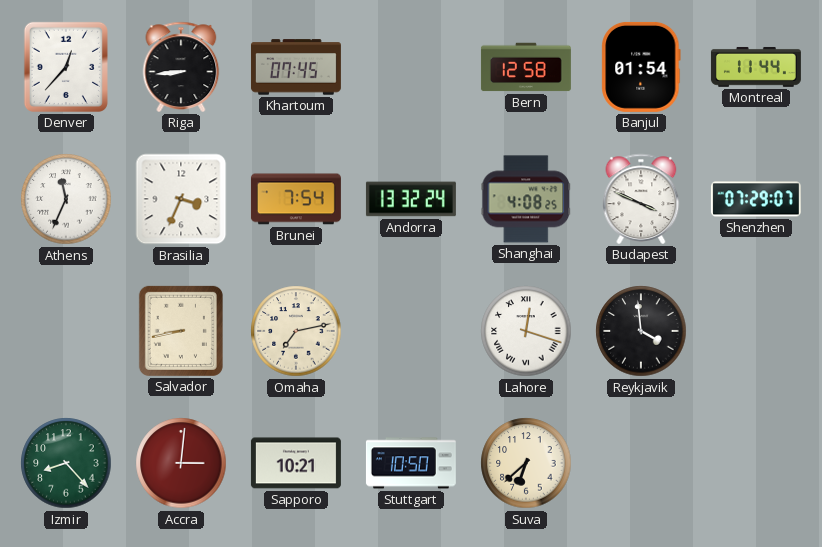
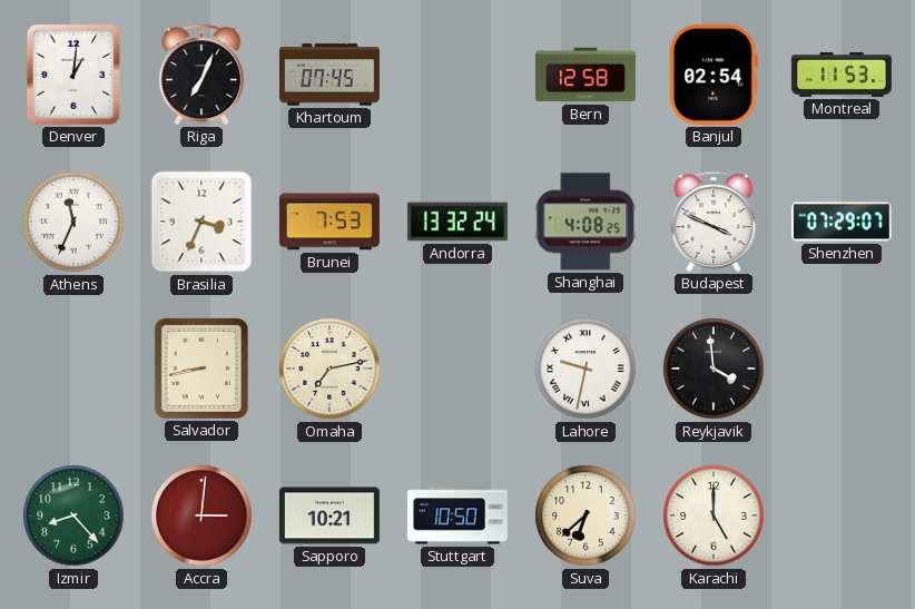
Denver: 12:37 -> 1:01
Riga: 8:44 -> 7:04
Banjul: 01:54 -> 02:54
Montreal: 11:44 -> 11:53
Brunei: 7:54 -> 7:53
Lahore: 12:18 -> 9:32
Karachi: none -> 5:00
